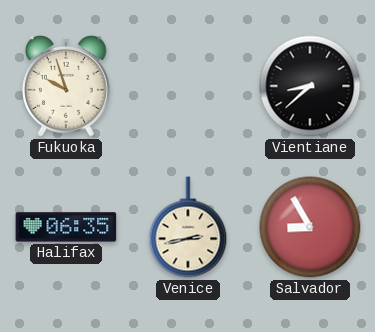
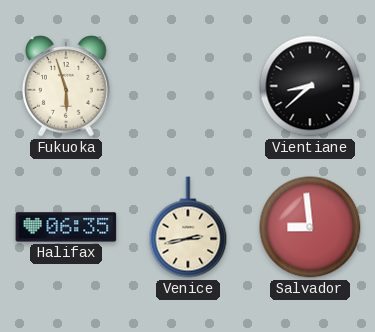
Fukuoka: 9:57 -> 5:57
Salvador: 8:55 -> 8:59
